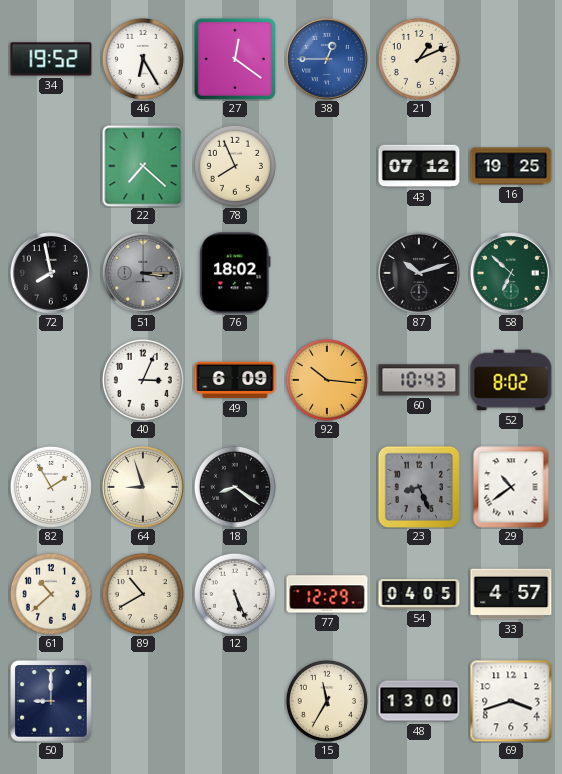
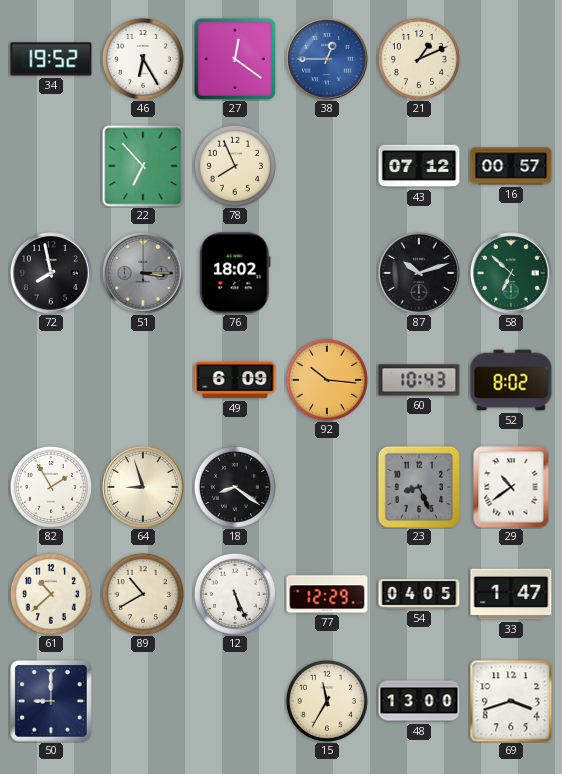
22: 7:22 -> 6:53
16: 19:25 -> 00:57
40: 3:04 -> none
33: 4:57 -> 1:47
